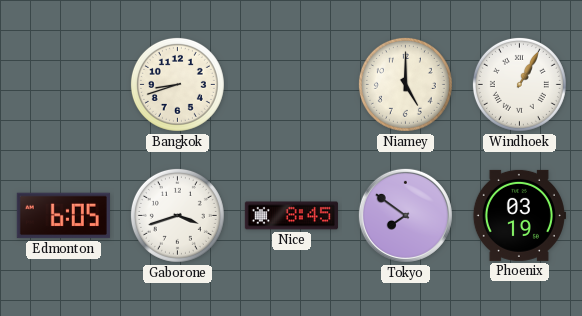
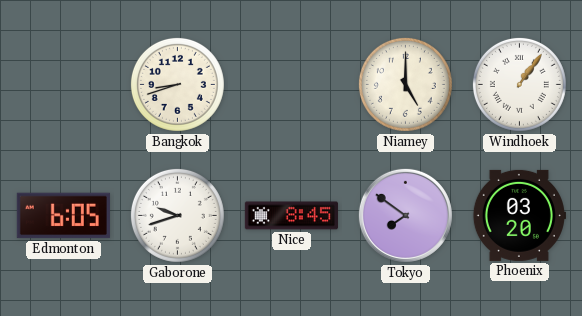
Windhoek: 1:05 -> 1:06
Gaborone: 3:42 -> 9:42
Phoenix: 03:19 -> 03:20
